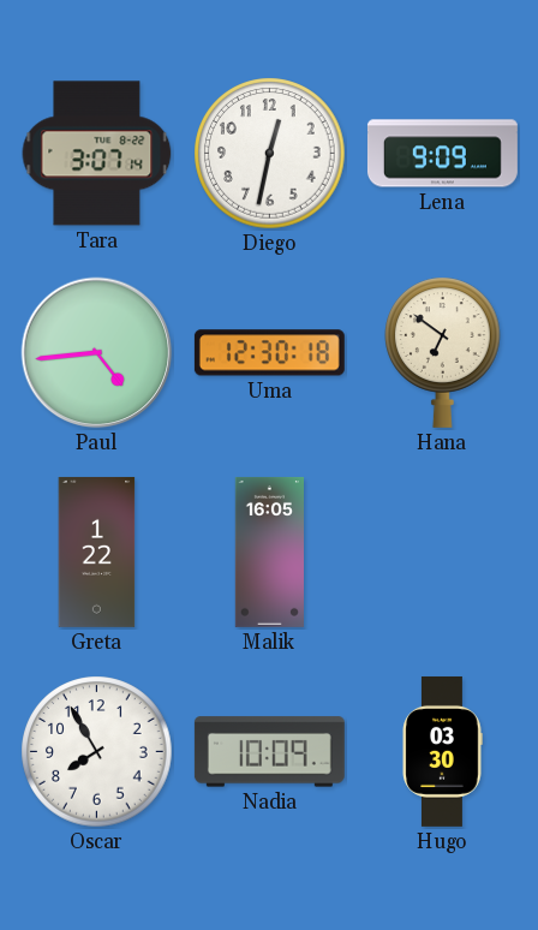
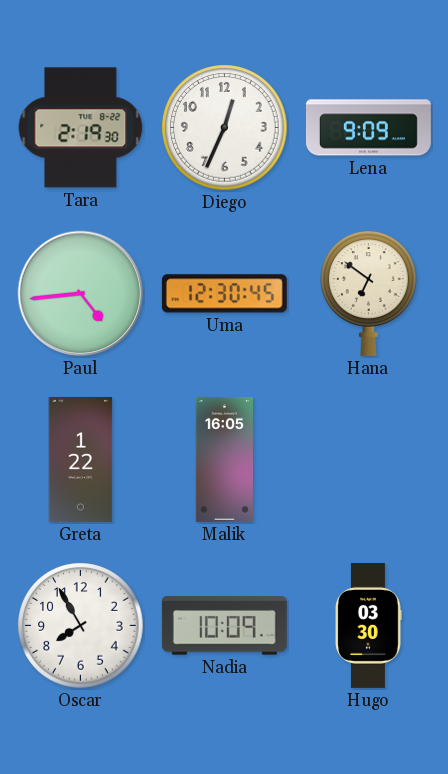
Tara: 3:07 -> 2:19
Diego: 12:32 -> 12:34
Uma: 12:30:18 -> 12:30:45
